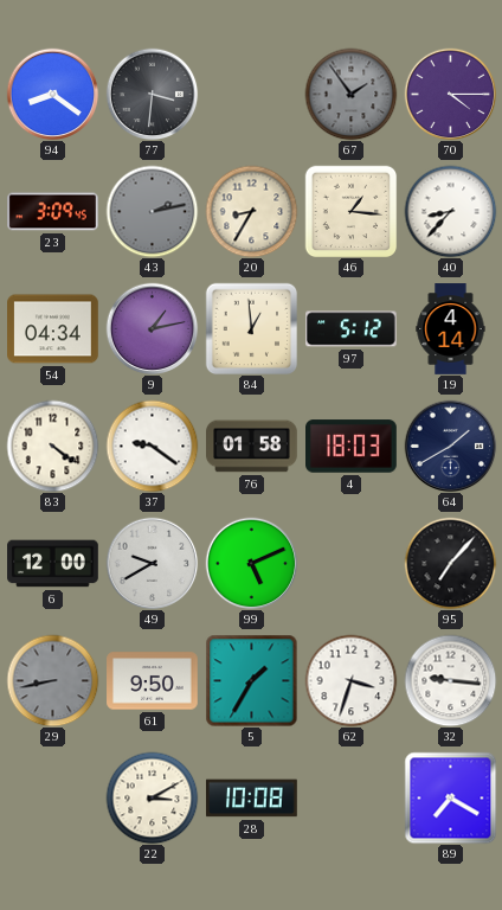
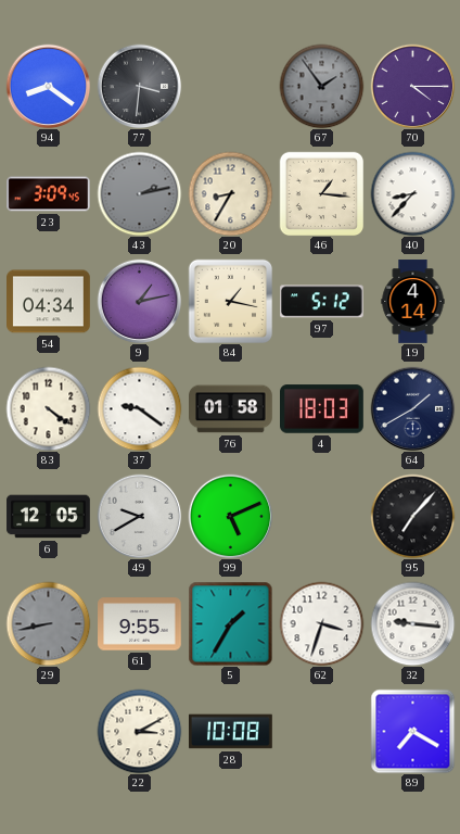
84: 12:59 -> 1:17
6: 12:00 -> 12:05
61: 9:50 -> 9:55
